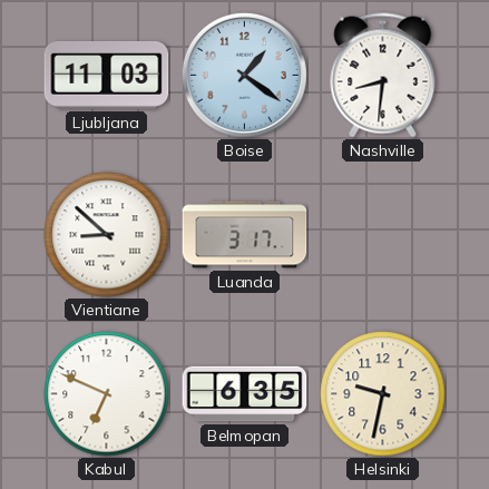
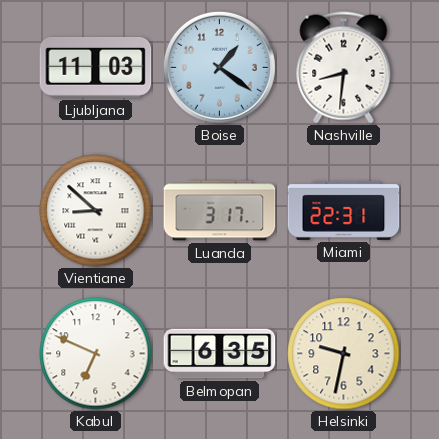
Miami: none -> 22:31
